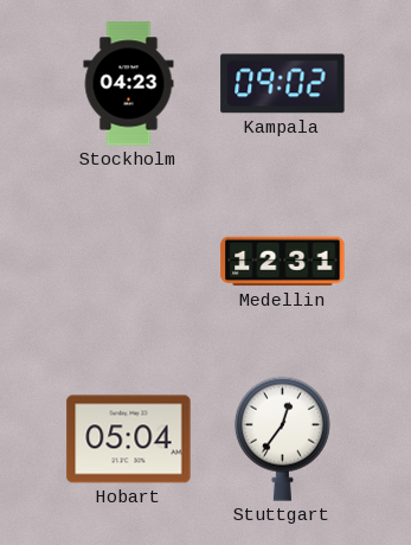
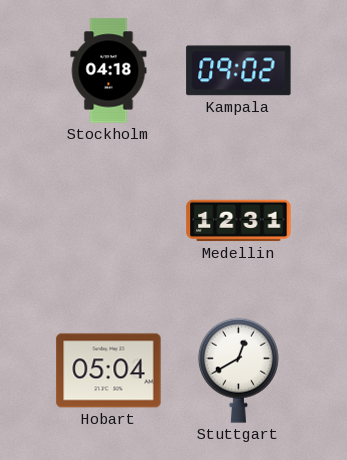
Stockholm: 04:23 -> 04:18
Stuttgart: 12:36 -> 12:40
